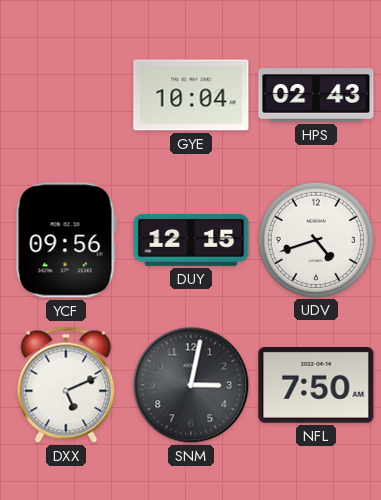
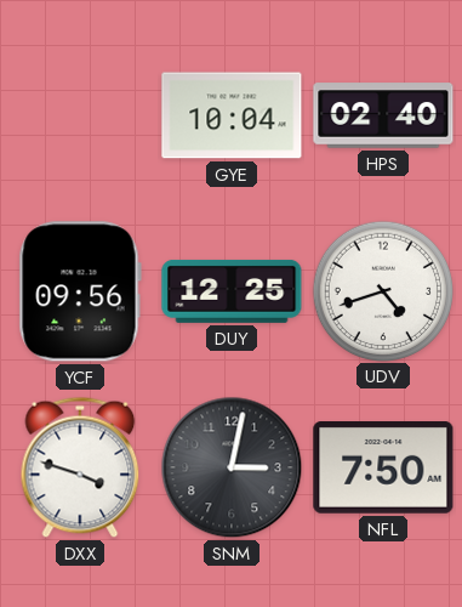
HPS: 02:43 -> 02:40
DUY: 12:15 -> 12:25
DXX: 5:11 -> 3:48
